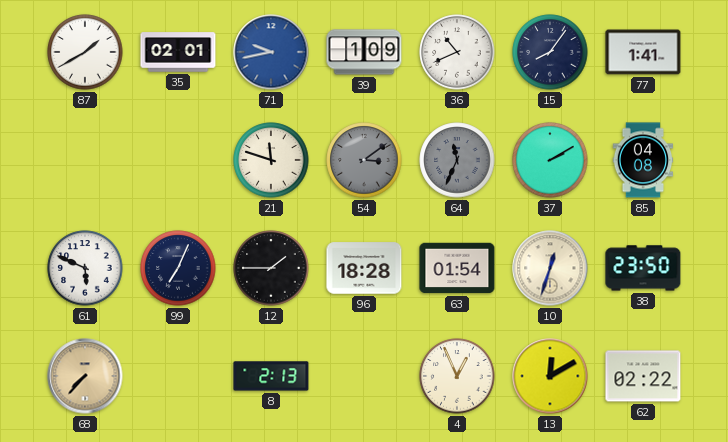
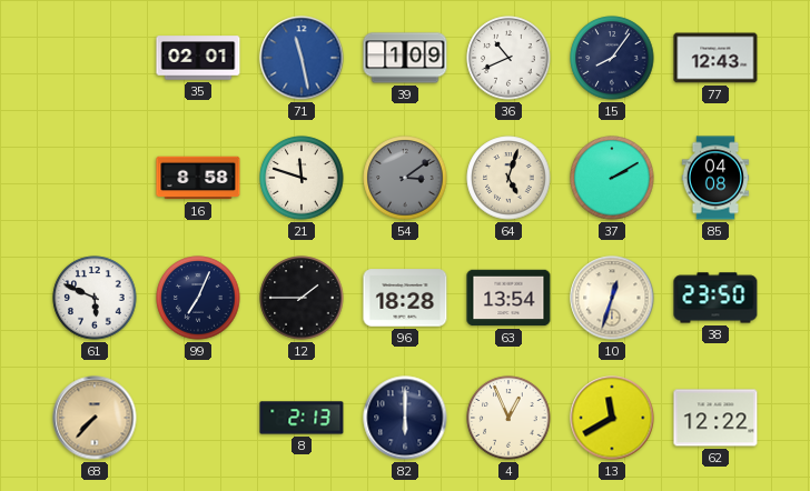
87: 1:40 -> none
71: 9:43 -> 11:28
77: 1:41 -> 12:43
16: none -> 8:58
64: 11:34 -> 5:03
64 dial: grey -> cream
63: 01:54 -> 13:54
82: none -> 6:00
13: 12:10 -> 11:40
62: 02:22 -> 12:22
